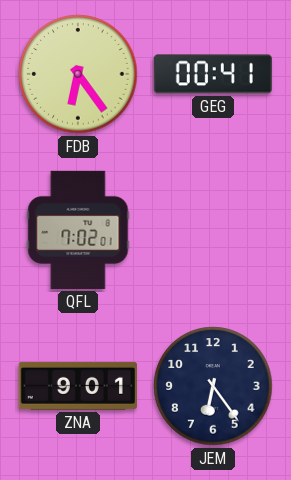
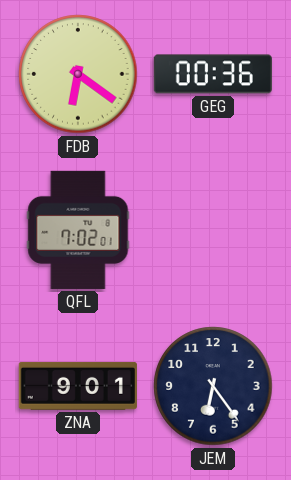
FDB: 6:24 -> 6:21
GEG: 00:41 -> 00:36
